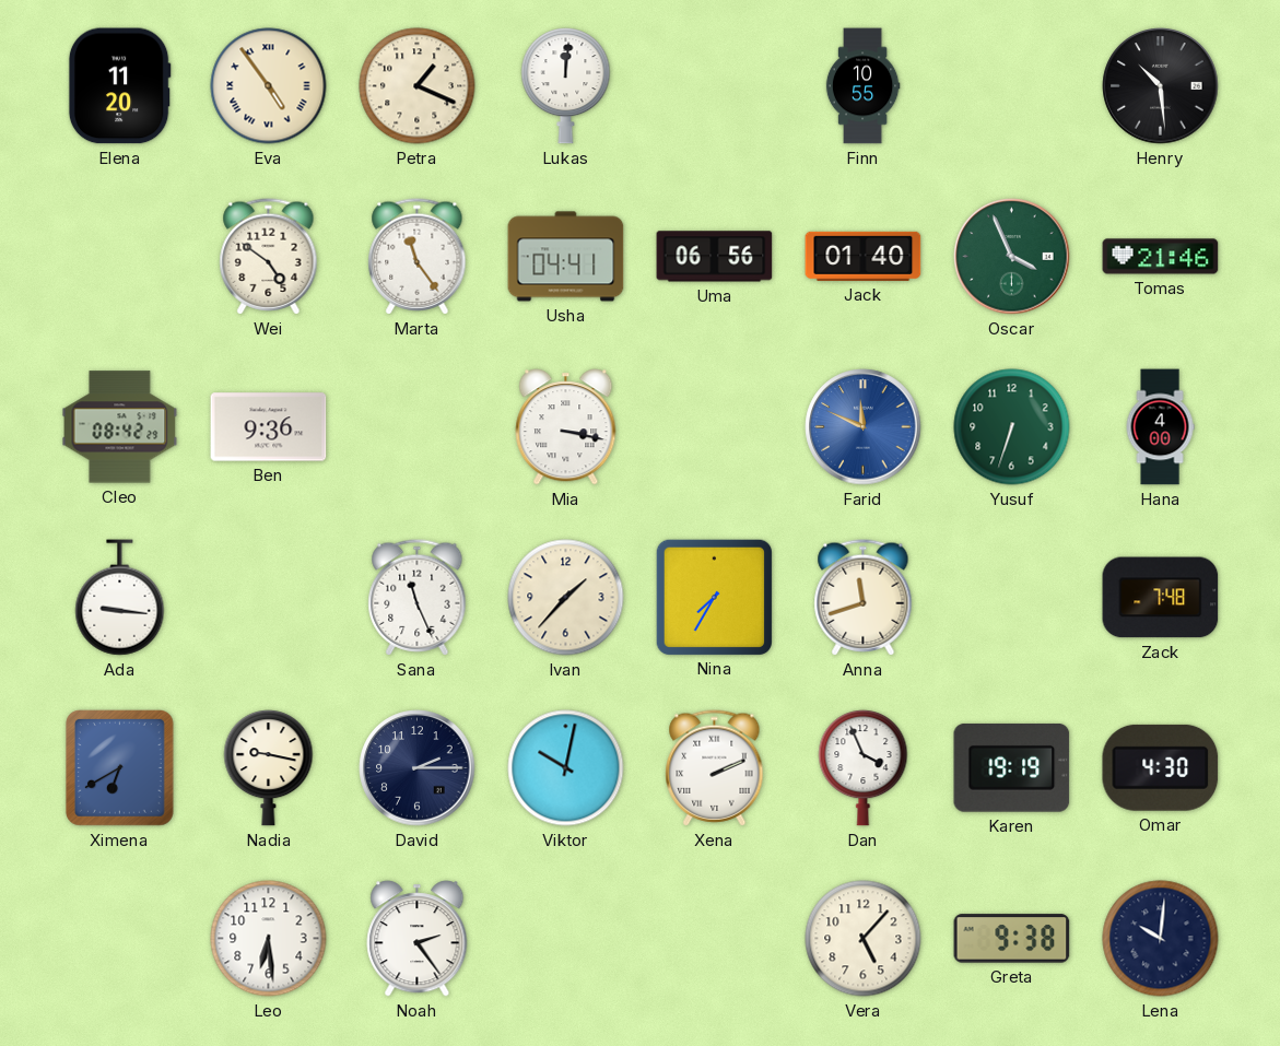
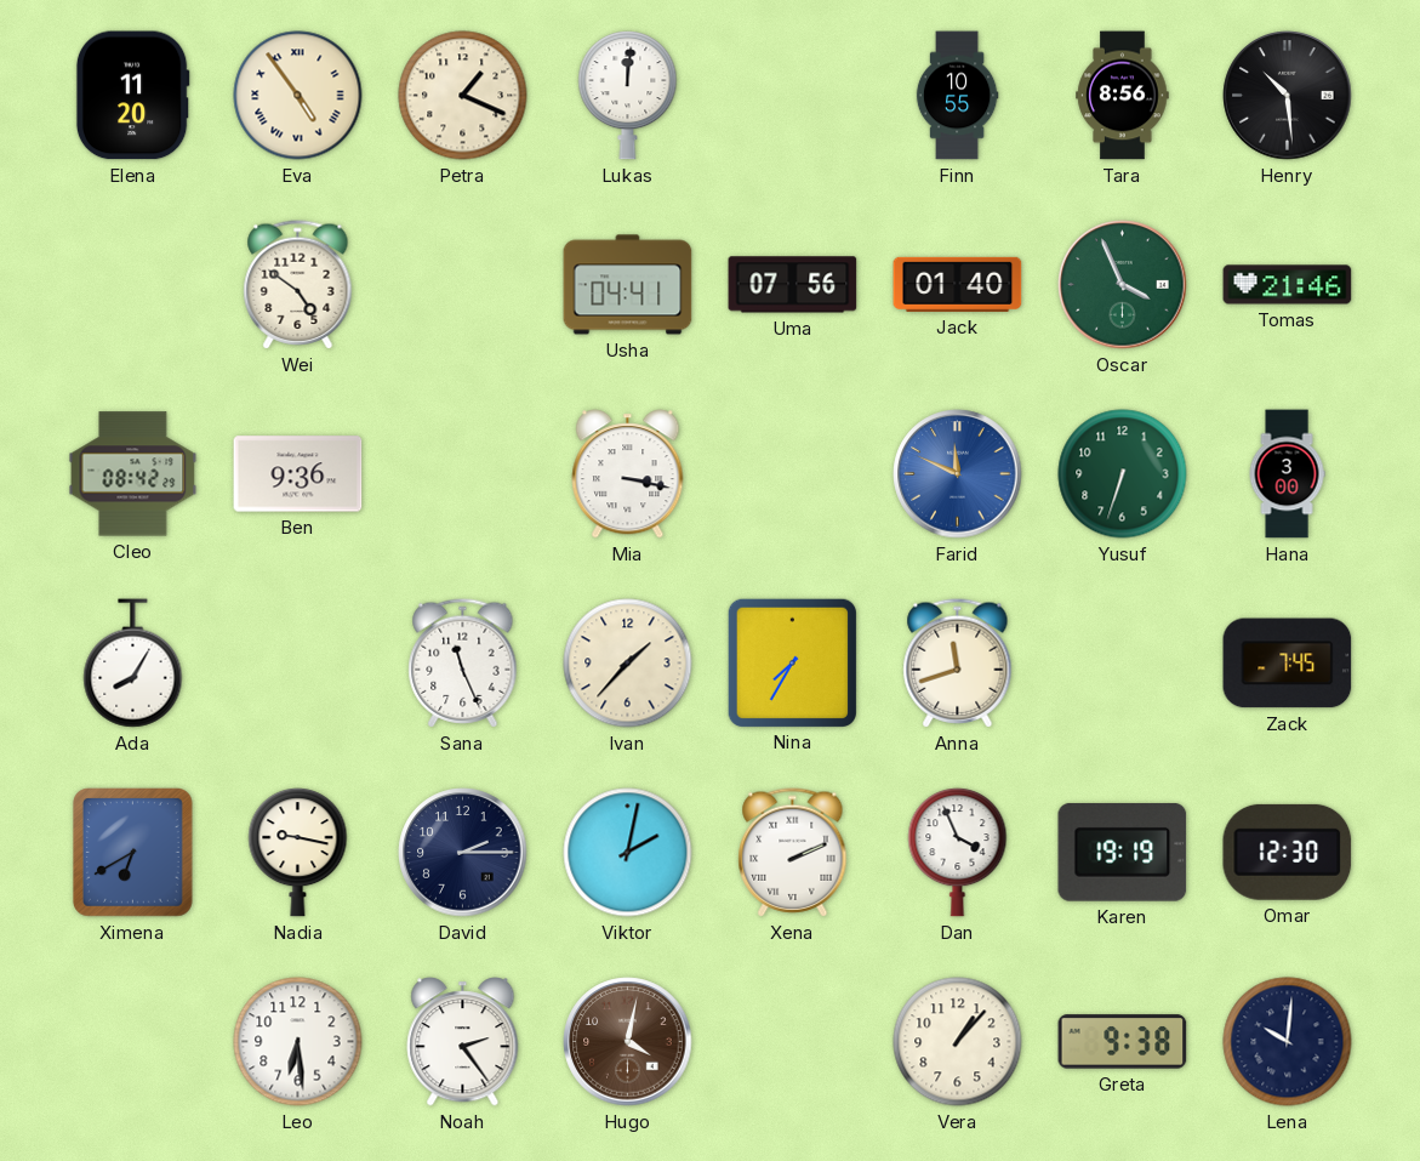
Tara: none -> 8:56
Marta: 11:24 -> none
Uma: 06:56 -> 07:56
Hana: 4:00 -> 3:00
Ada: 9:16 -> 8:05
Zack: 7:48 -> 7:45
Viktor: 10:02 -> 2:02
Omar: 4:30 -> 12:30
Hugo: none -> 4:02
Vera: 5:07 -> 1:07
